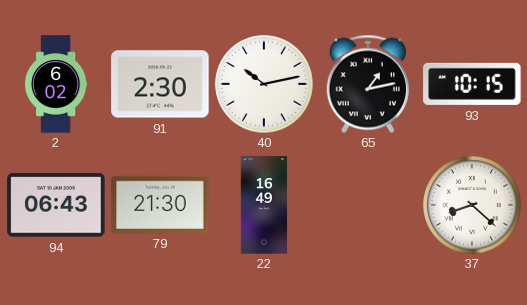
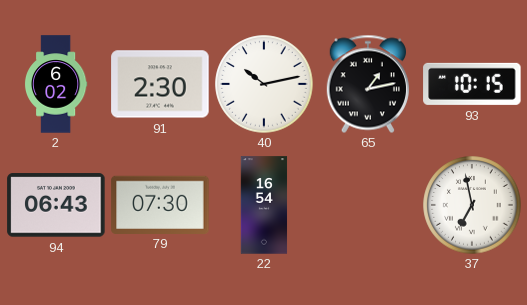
79: 21:30 -> 07:30
22: 16:49 -> 16:54
37: 8:22 -> 6:58
